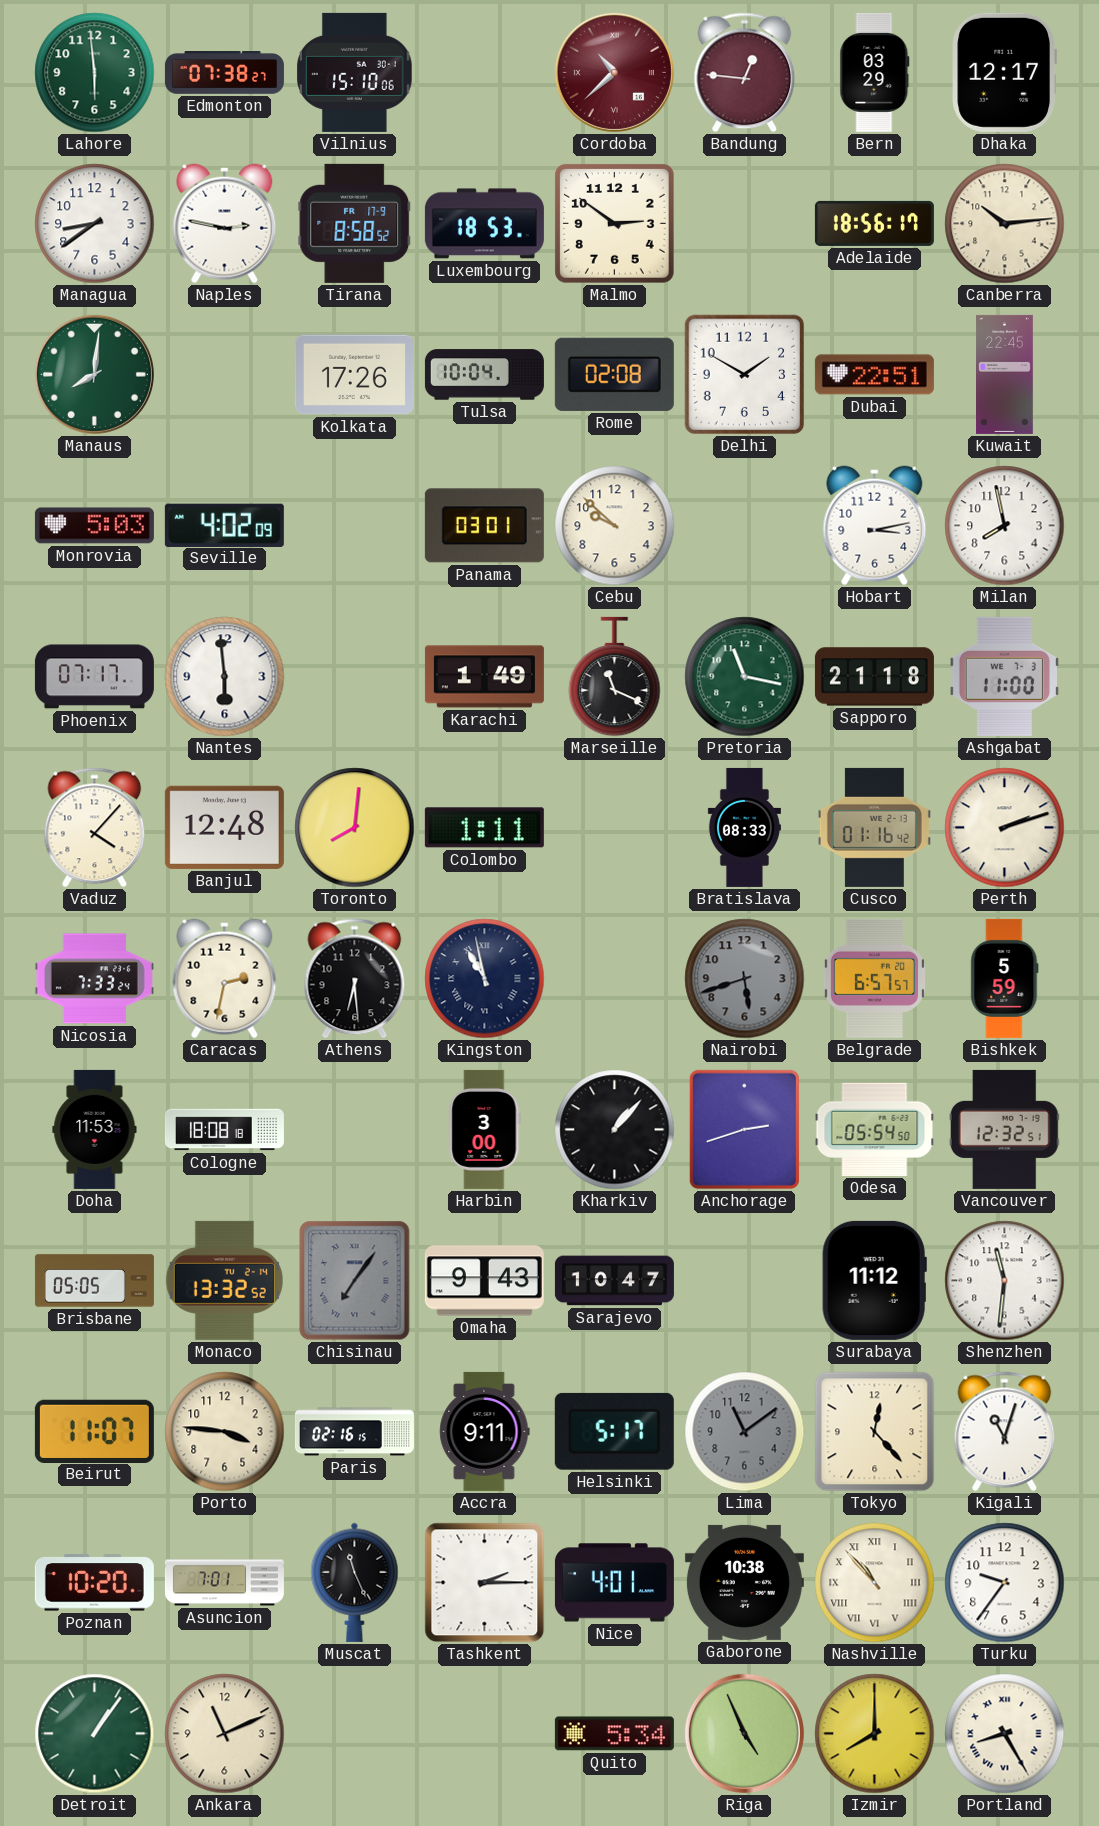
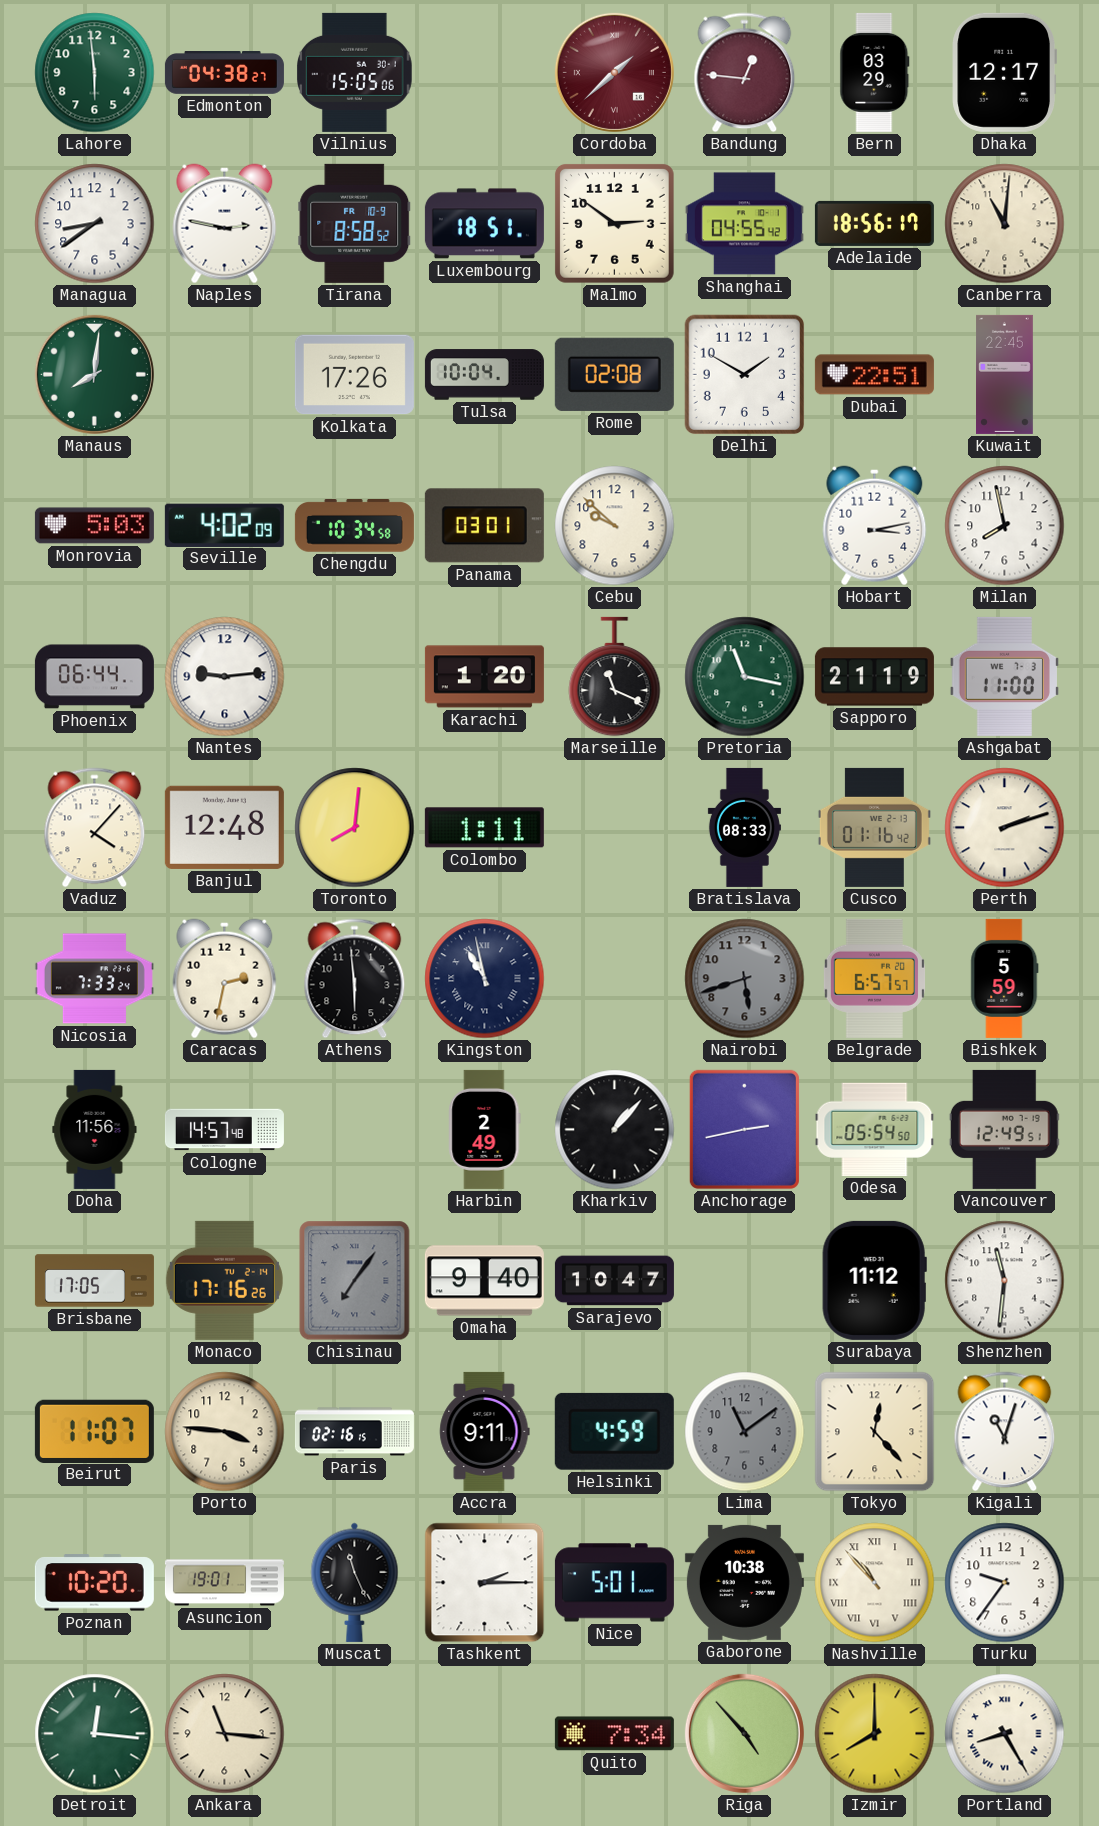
Edmonton: 07:38 -> 04:38
Vilnius: 15:10 -> 15:05
Cordoba: 10:38 -> 1:38
Tirana date: FR 17-9 -> FR 10-9
Luxembourg: 18:53 -> 18:51
Shanghai: none -> 04:55
Canberra: 10:14 -> 11:01
Chengdu: none -> 10:34
Phoenix: 07:17 -> 06:44
Nantes: 5:59 -> 9:14
Karachi: 1:49 -> 1:20
Sapporo: 21:18 -> 21:19
Athens: 6:29 -> 5:59
Doha: 11:53 -> 11:56
Cologne: 18:08 -> 14:57
Harbin: 3:00 -> 2:49
Anchorage: 2:42 -> 2:43
Vancouver: 12:32 -> 12:49
Brisbane: 05:05 -> 17:05
Monaco: 13:32 -> 17:16
Omaha: 9:43 -> 9:40
Helsinki: 5:17 -> 4:59
Asuncion: 7:01 -> 19:01
Nice: 4:01 -> 5:01
Detroit: 1:06 -> 12:16
Ankara: 11:11 -> 11:16
Quito: 5:34 -> 7:34
Riga: 4:56 -> 4:53
